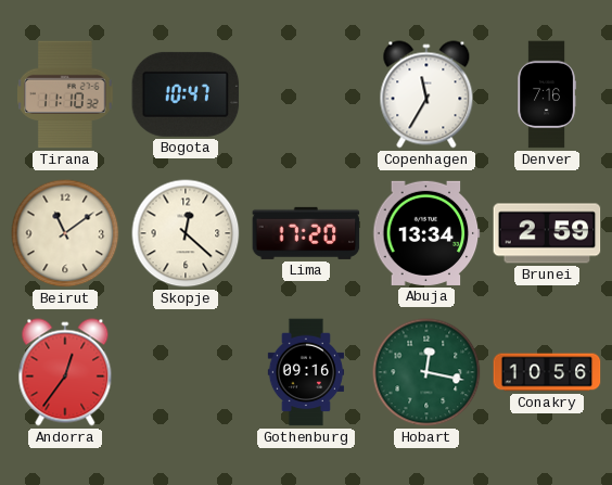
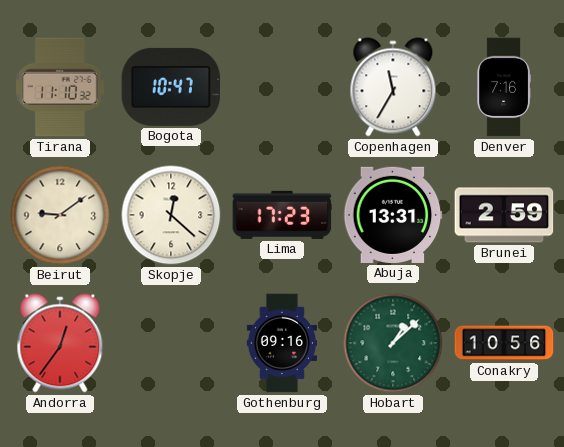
Beirut: 11:09 -> 9:09
Lima: 17:20 -> 17:23
Abuja: 13:34 -> 13:31
Hobart: 12:17 -> 1:08
